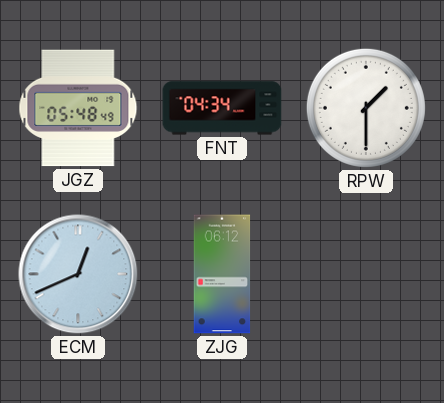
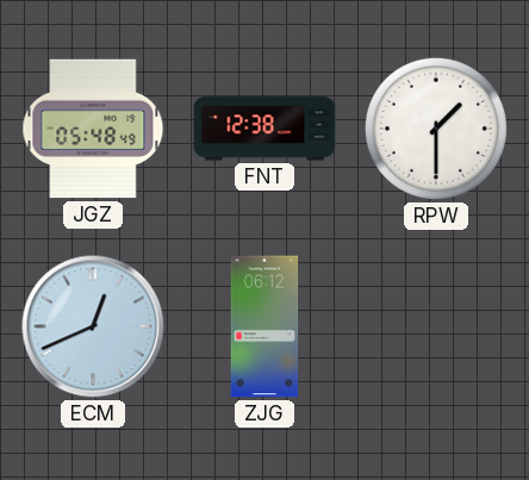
FNT: 04:34 -> 12:38
